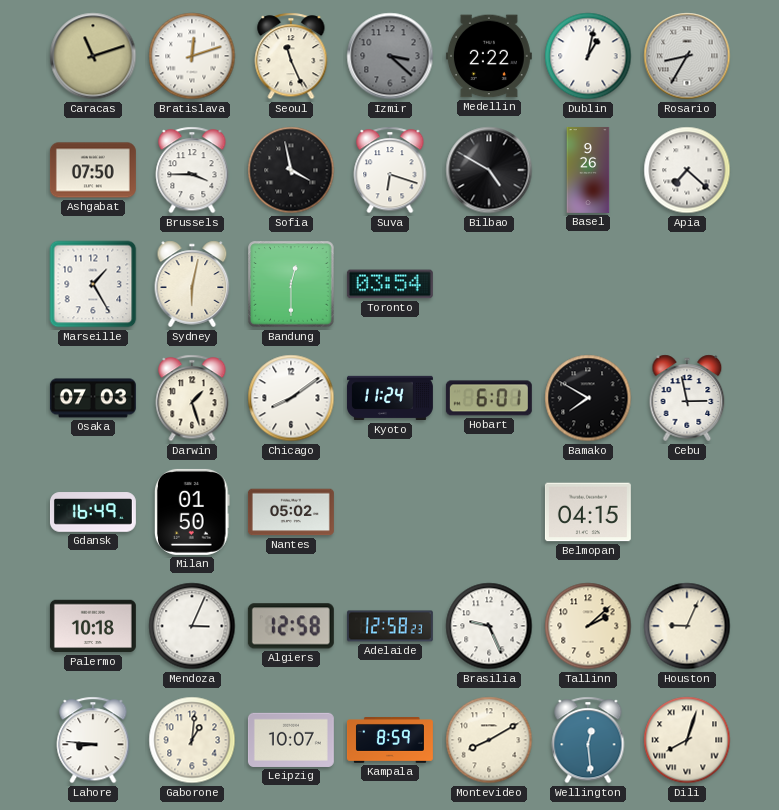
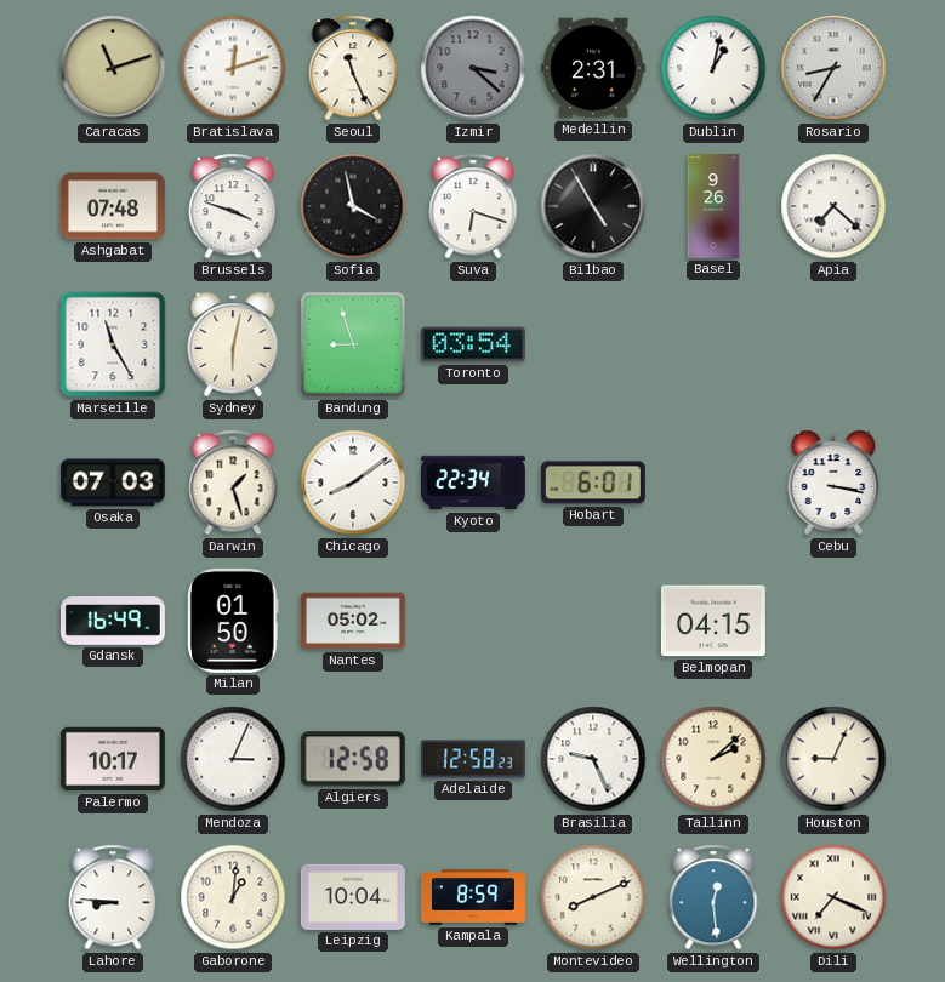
Medellin: 2:22 -> 2:31
Ashgabat: 07:50 -> 07:48
Brussels: 3:45 -> 3:48
Bilbao: 4:50 -> 4:55
Marseille: 1:25 -> 11:25
Bandung: 12:30 -> 8:57
Kyoto: 11:24 -> 22:34
Bamako: 7:50 -> none
Cebu: 2:58 -> 3:17
Palermo: 10:18 -> 10:17
Leipzig: 10:07 -> 10:04
Montevideo: 8:10 -> 8:11
Dili: 8:03 -> 7:19
